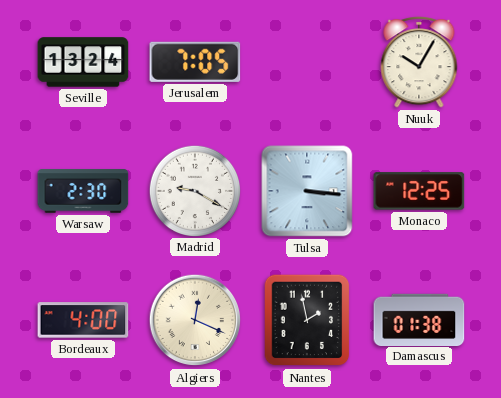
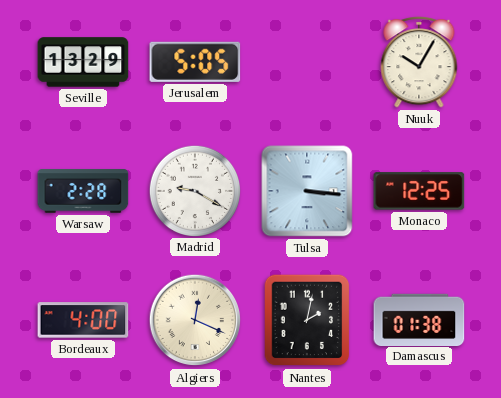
Seville: 13:24 -> 13:29
Jerusalem: 7:05 -> 5:05
Warsaw: 2:30 -> 2:28
Nantes: 1:58 -> 2:02
